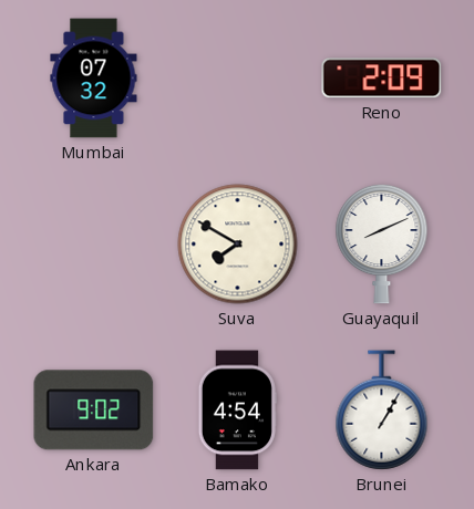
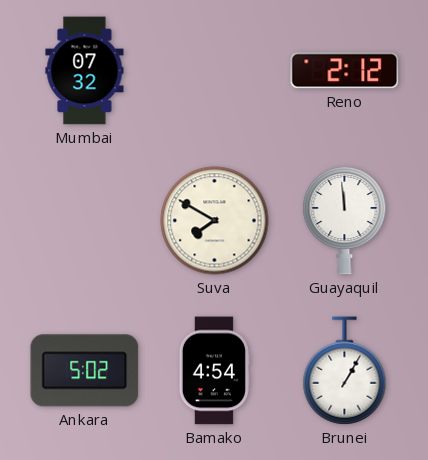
Reno: 2:09 -> 2:12
Guayaquil: 8:11 -> 11:59
Ankara: 9:02 -> 5:02
